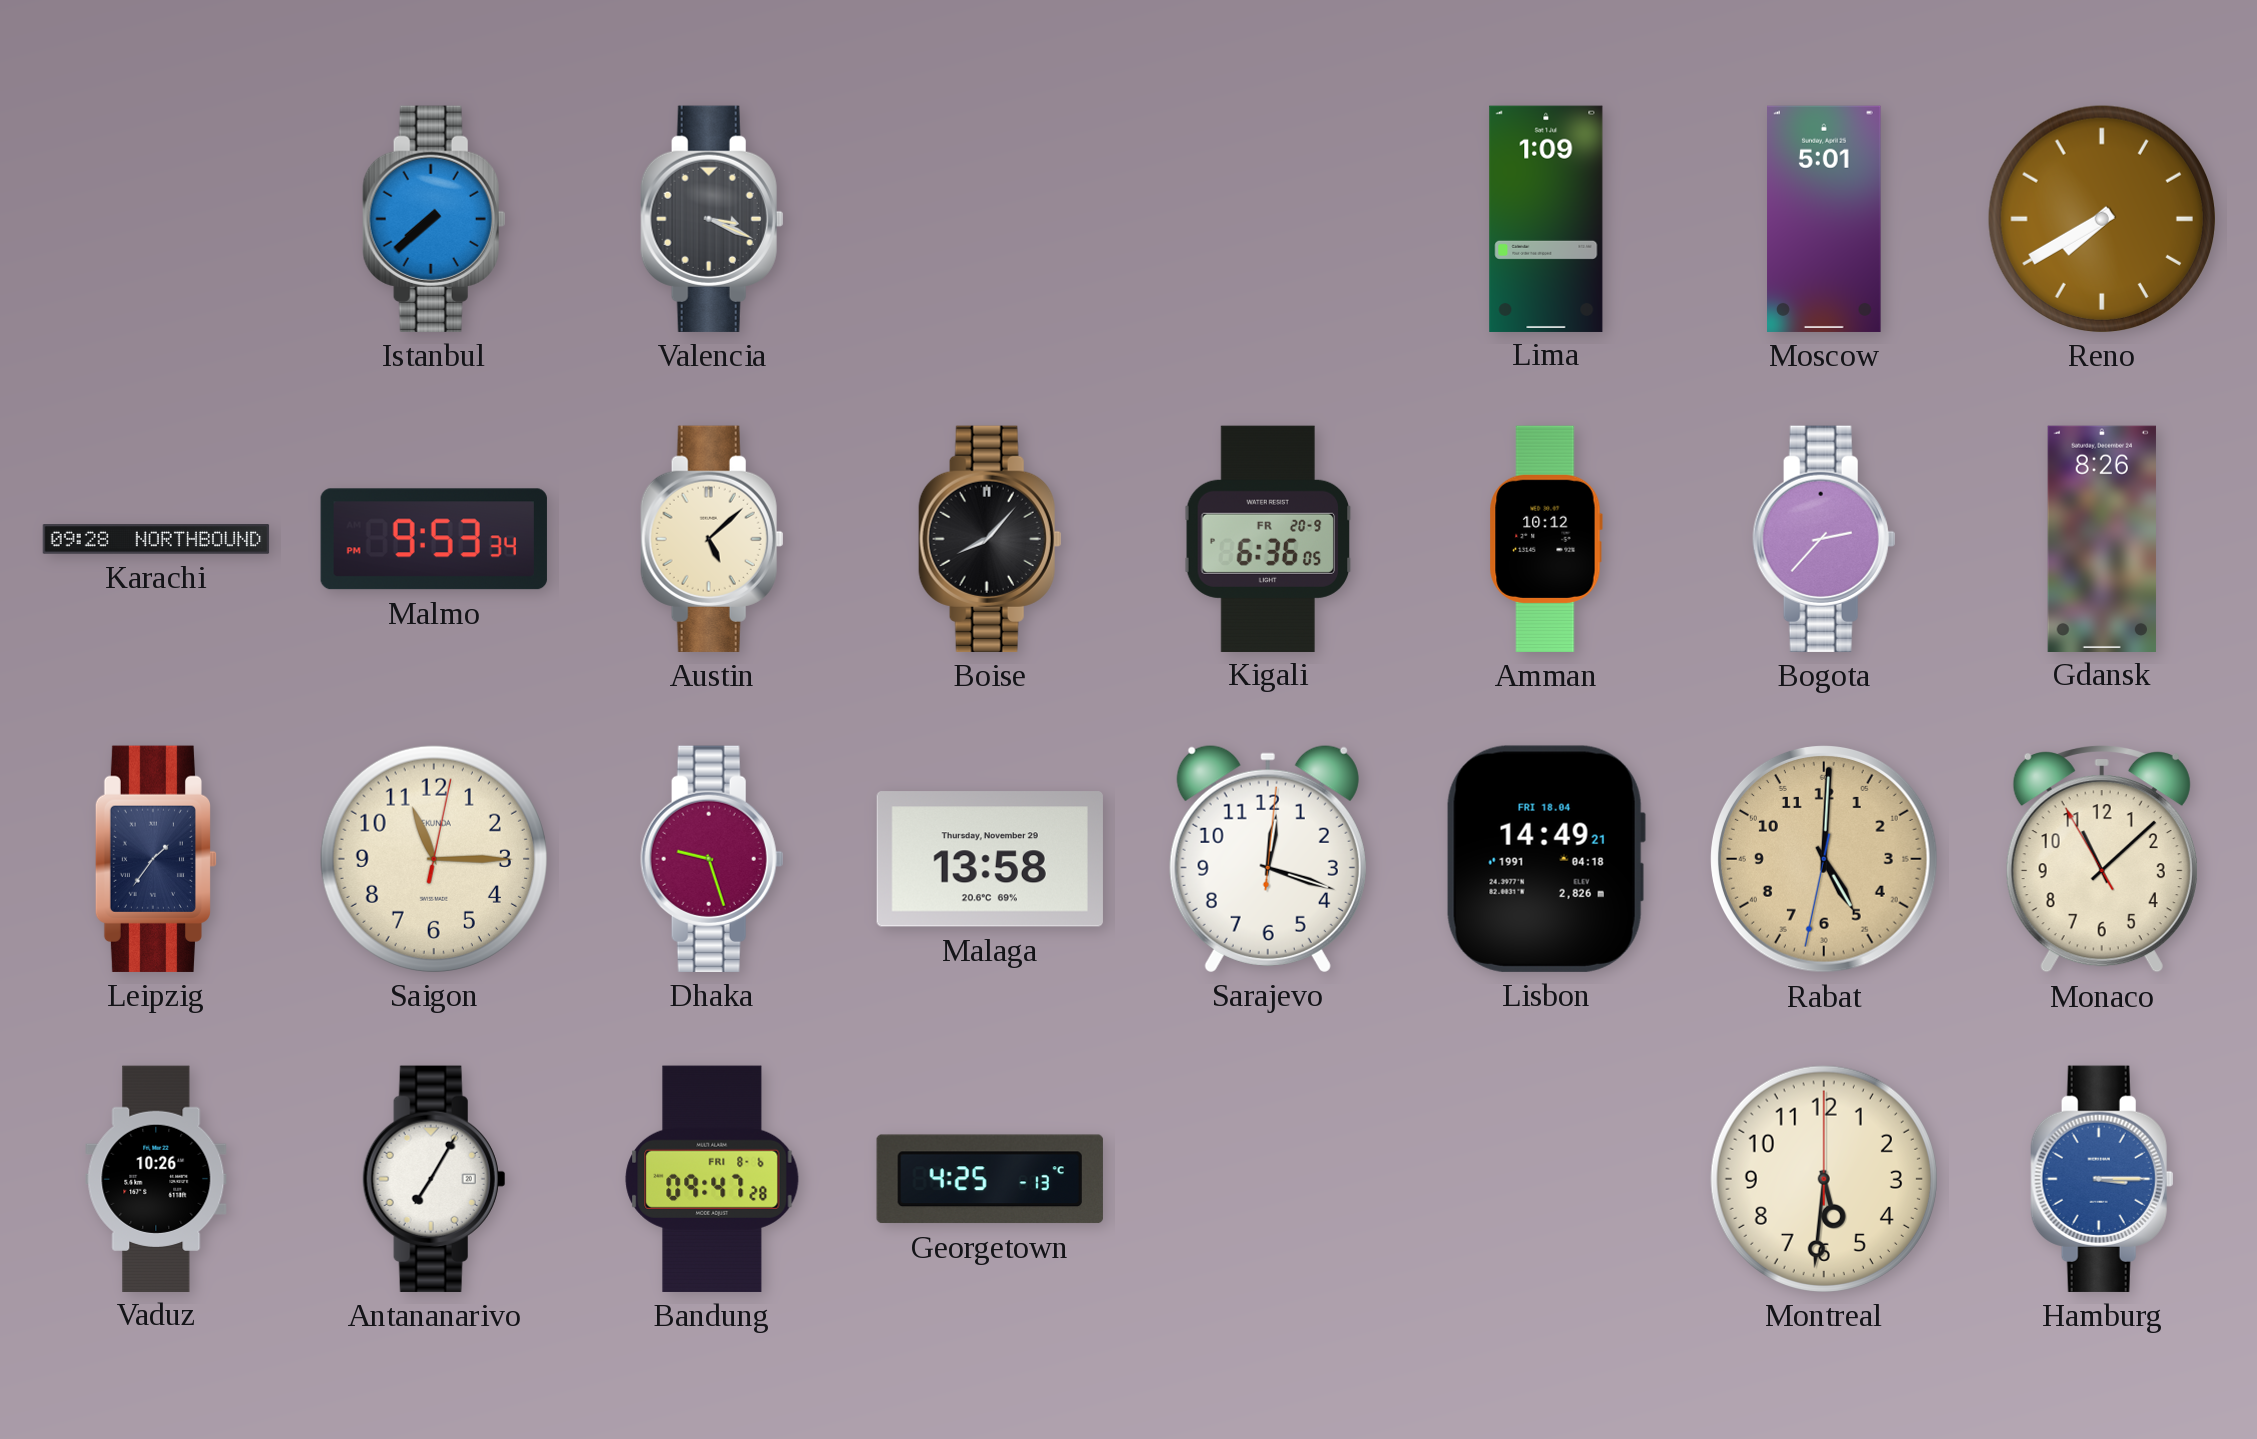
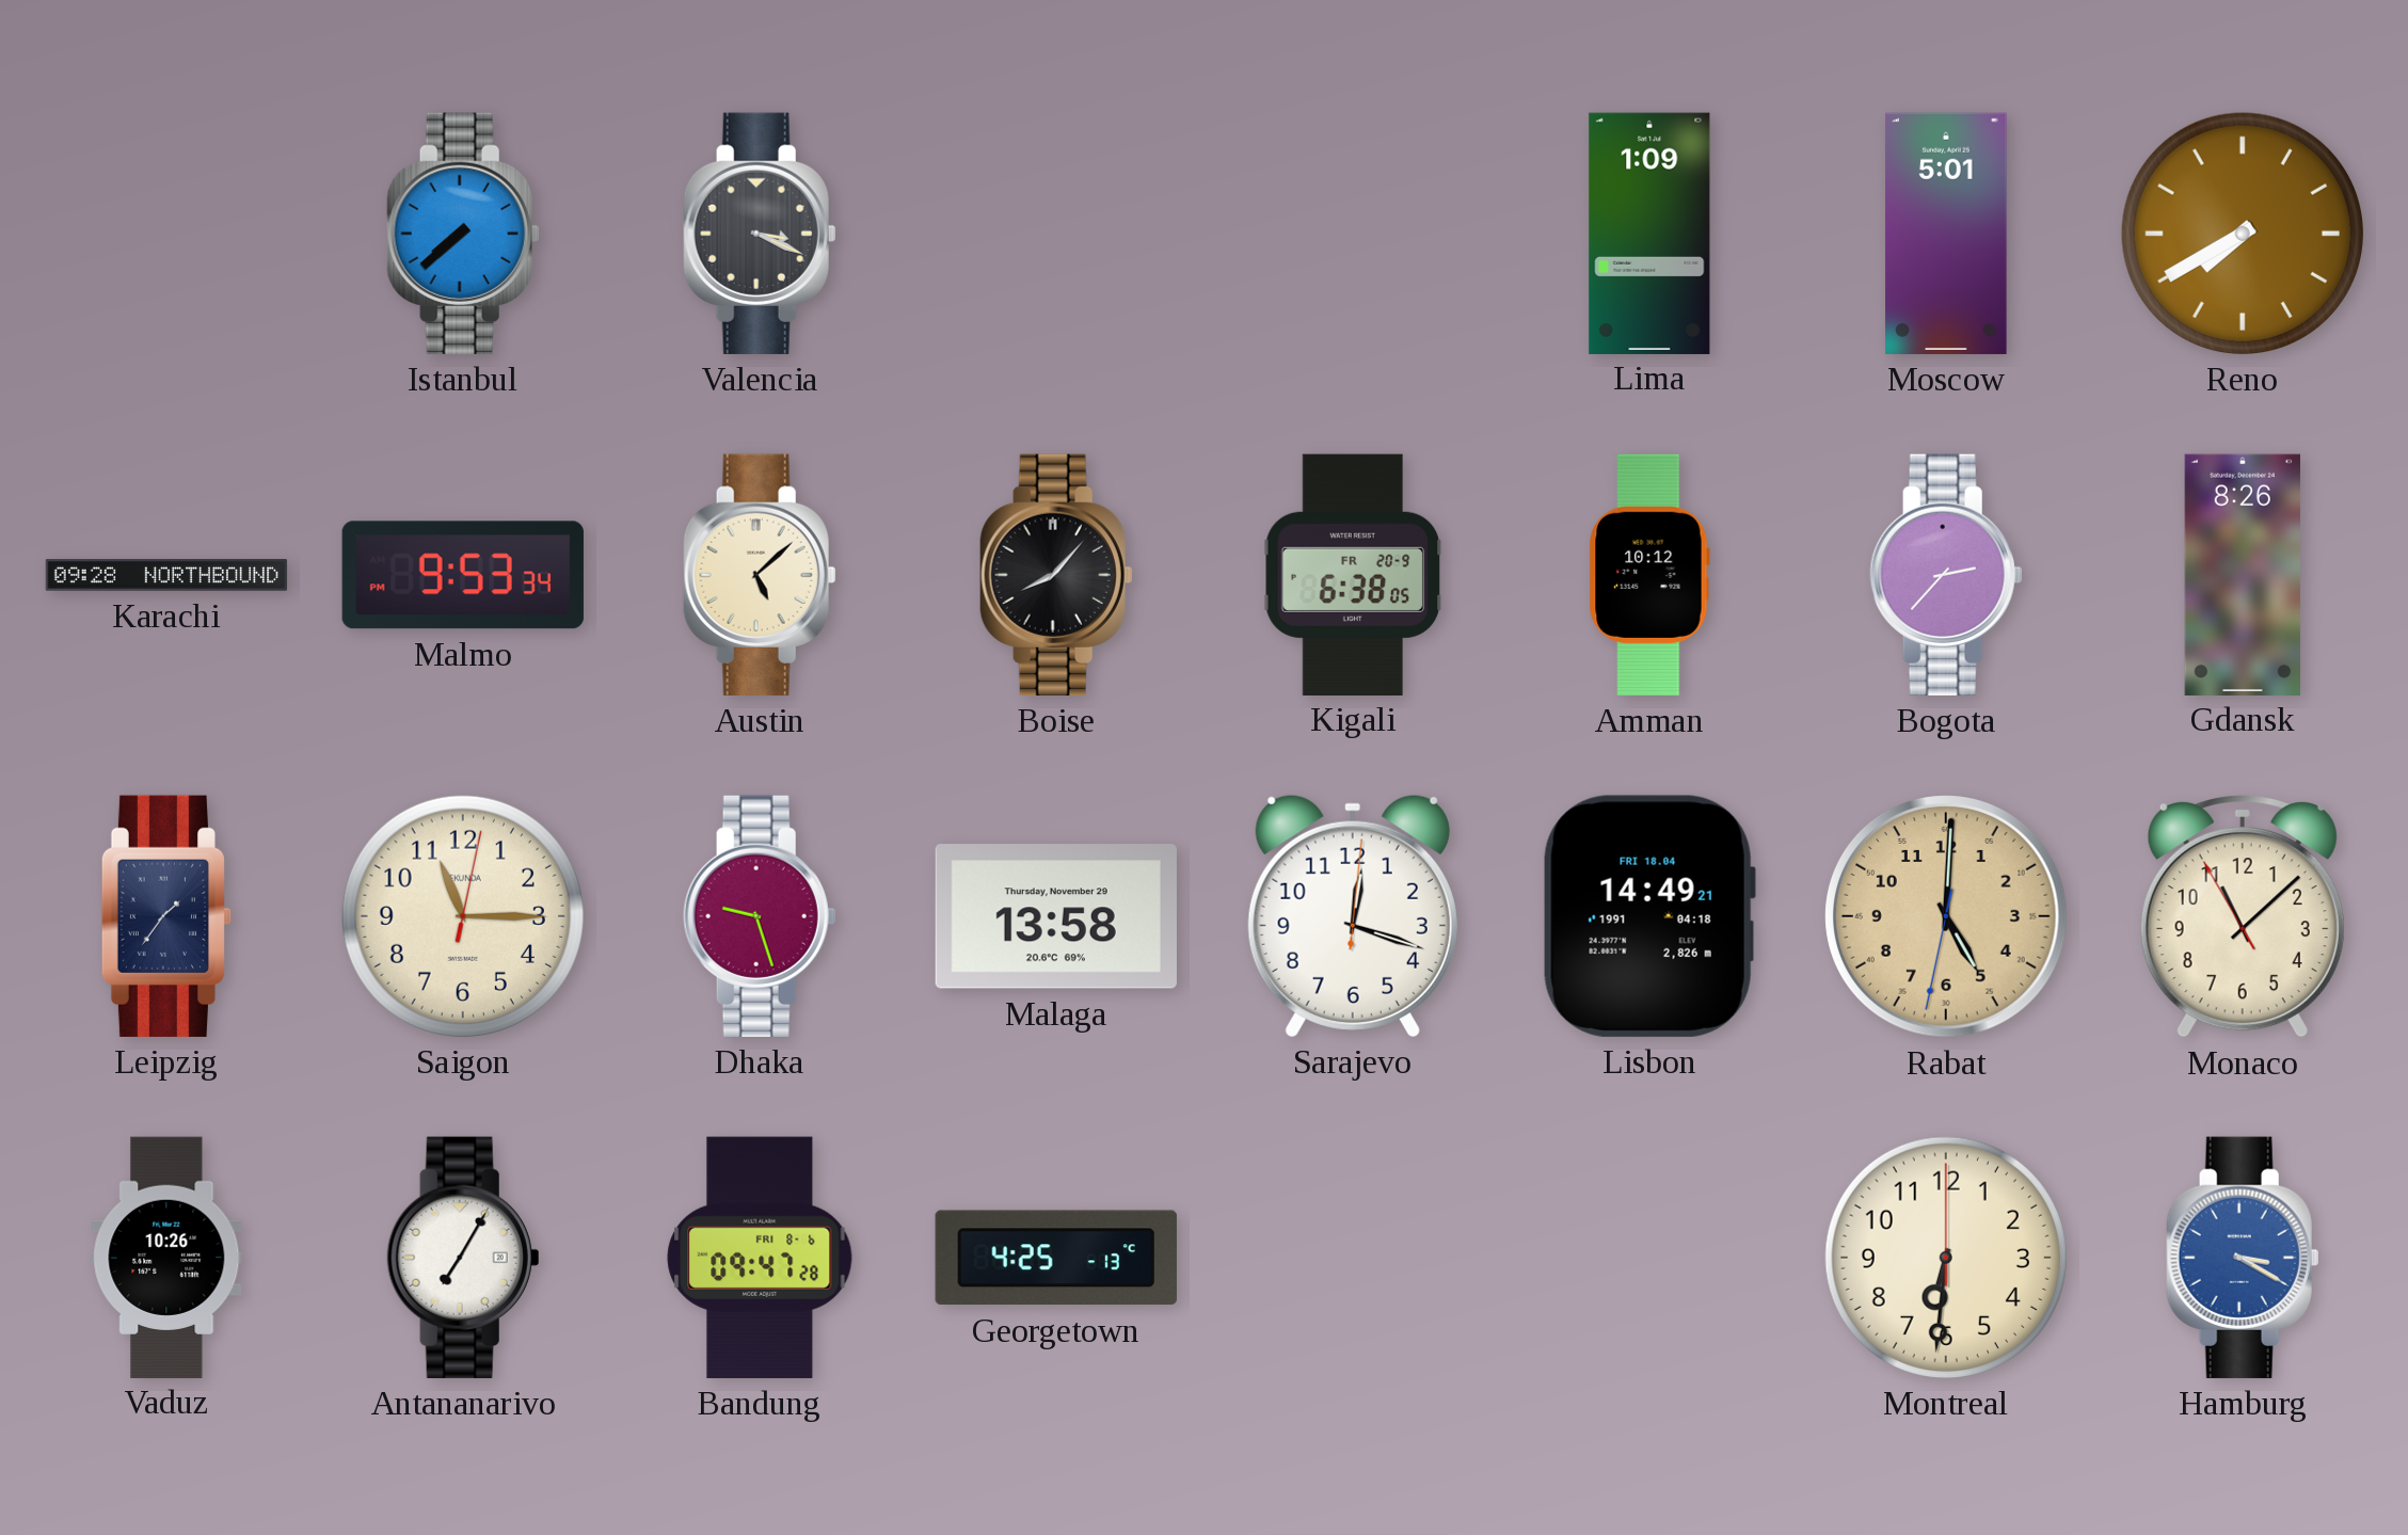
Kigali: 6:36 -> 6:38
Montreal: 5:31 -> 6:31
Hamburg: 3:15 -> 3:20
